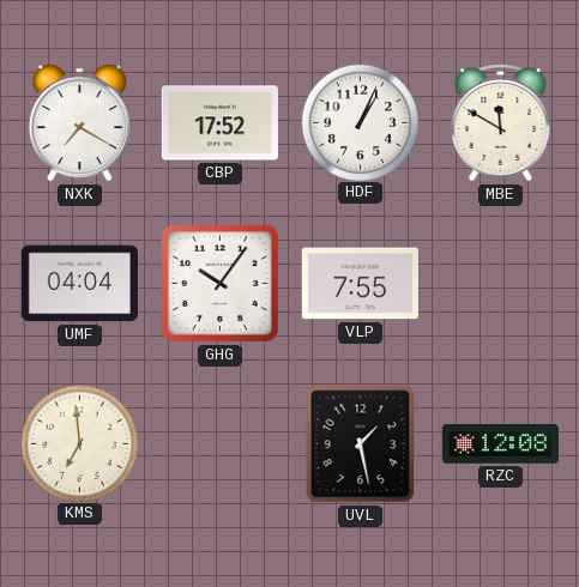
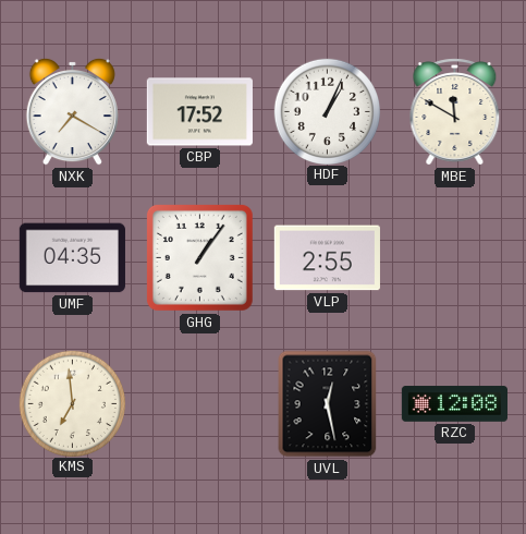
UMF: 04:04 -> 04:35
GHG: 10:06 -> 1:06
VLP: 7:55 -> 2:55
UVL: 1:28 -> 12:28
